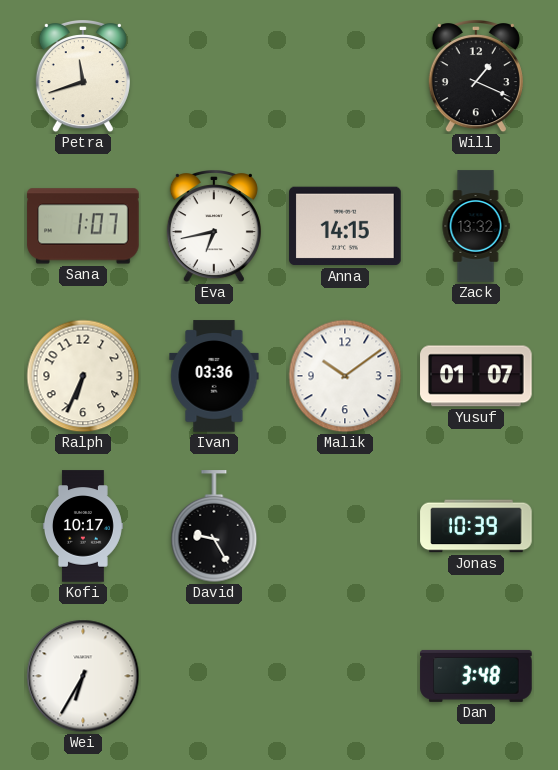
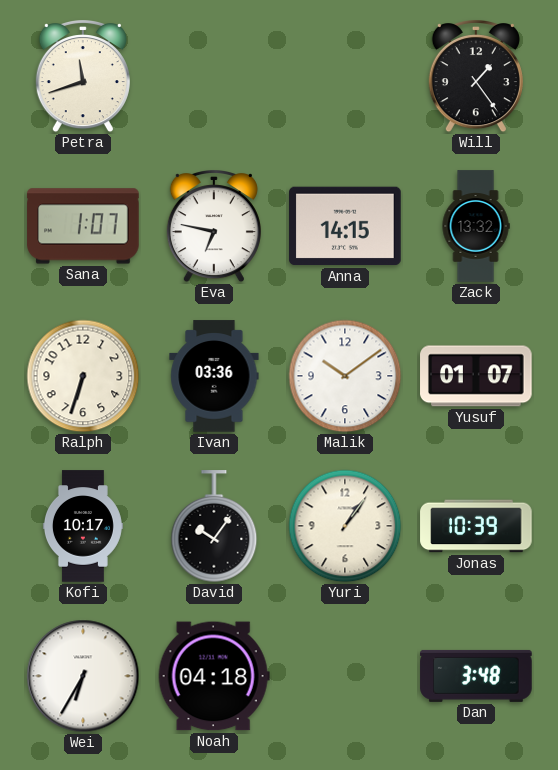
Will: 1:19 -> 1:24
Eva: 6:43 -> 6:47
Ralph: 6:34 -> 6:33
David: 9:25 -> 10:06
Yuri: none -> 1:06
Noah: none -> 04:18
